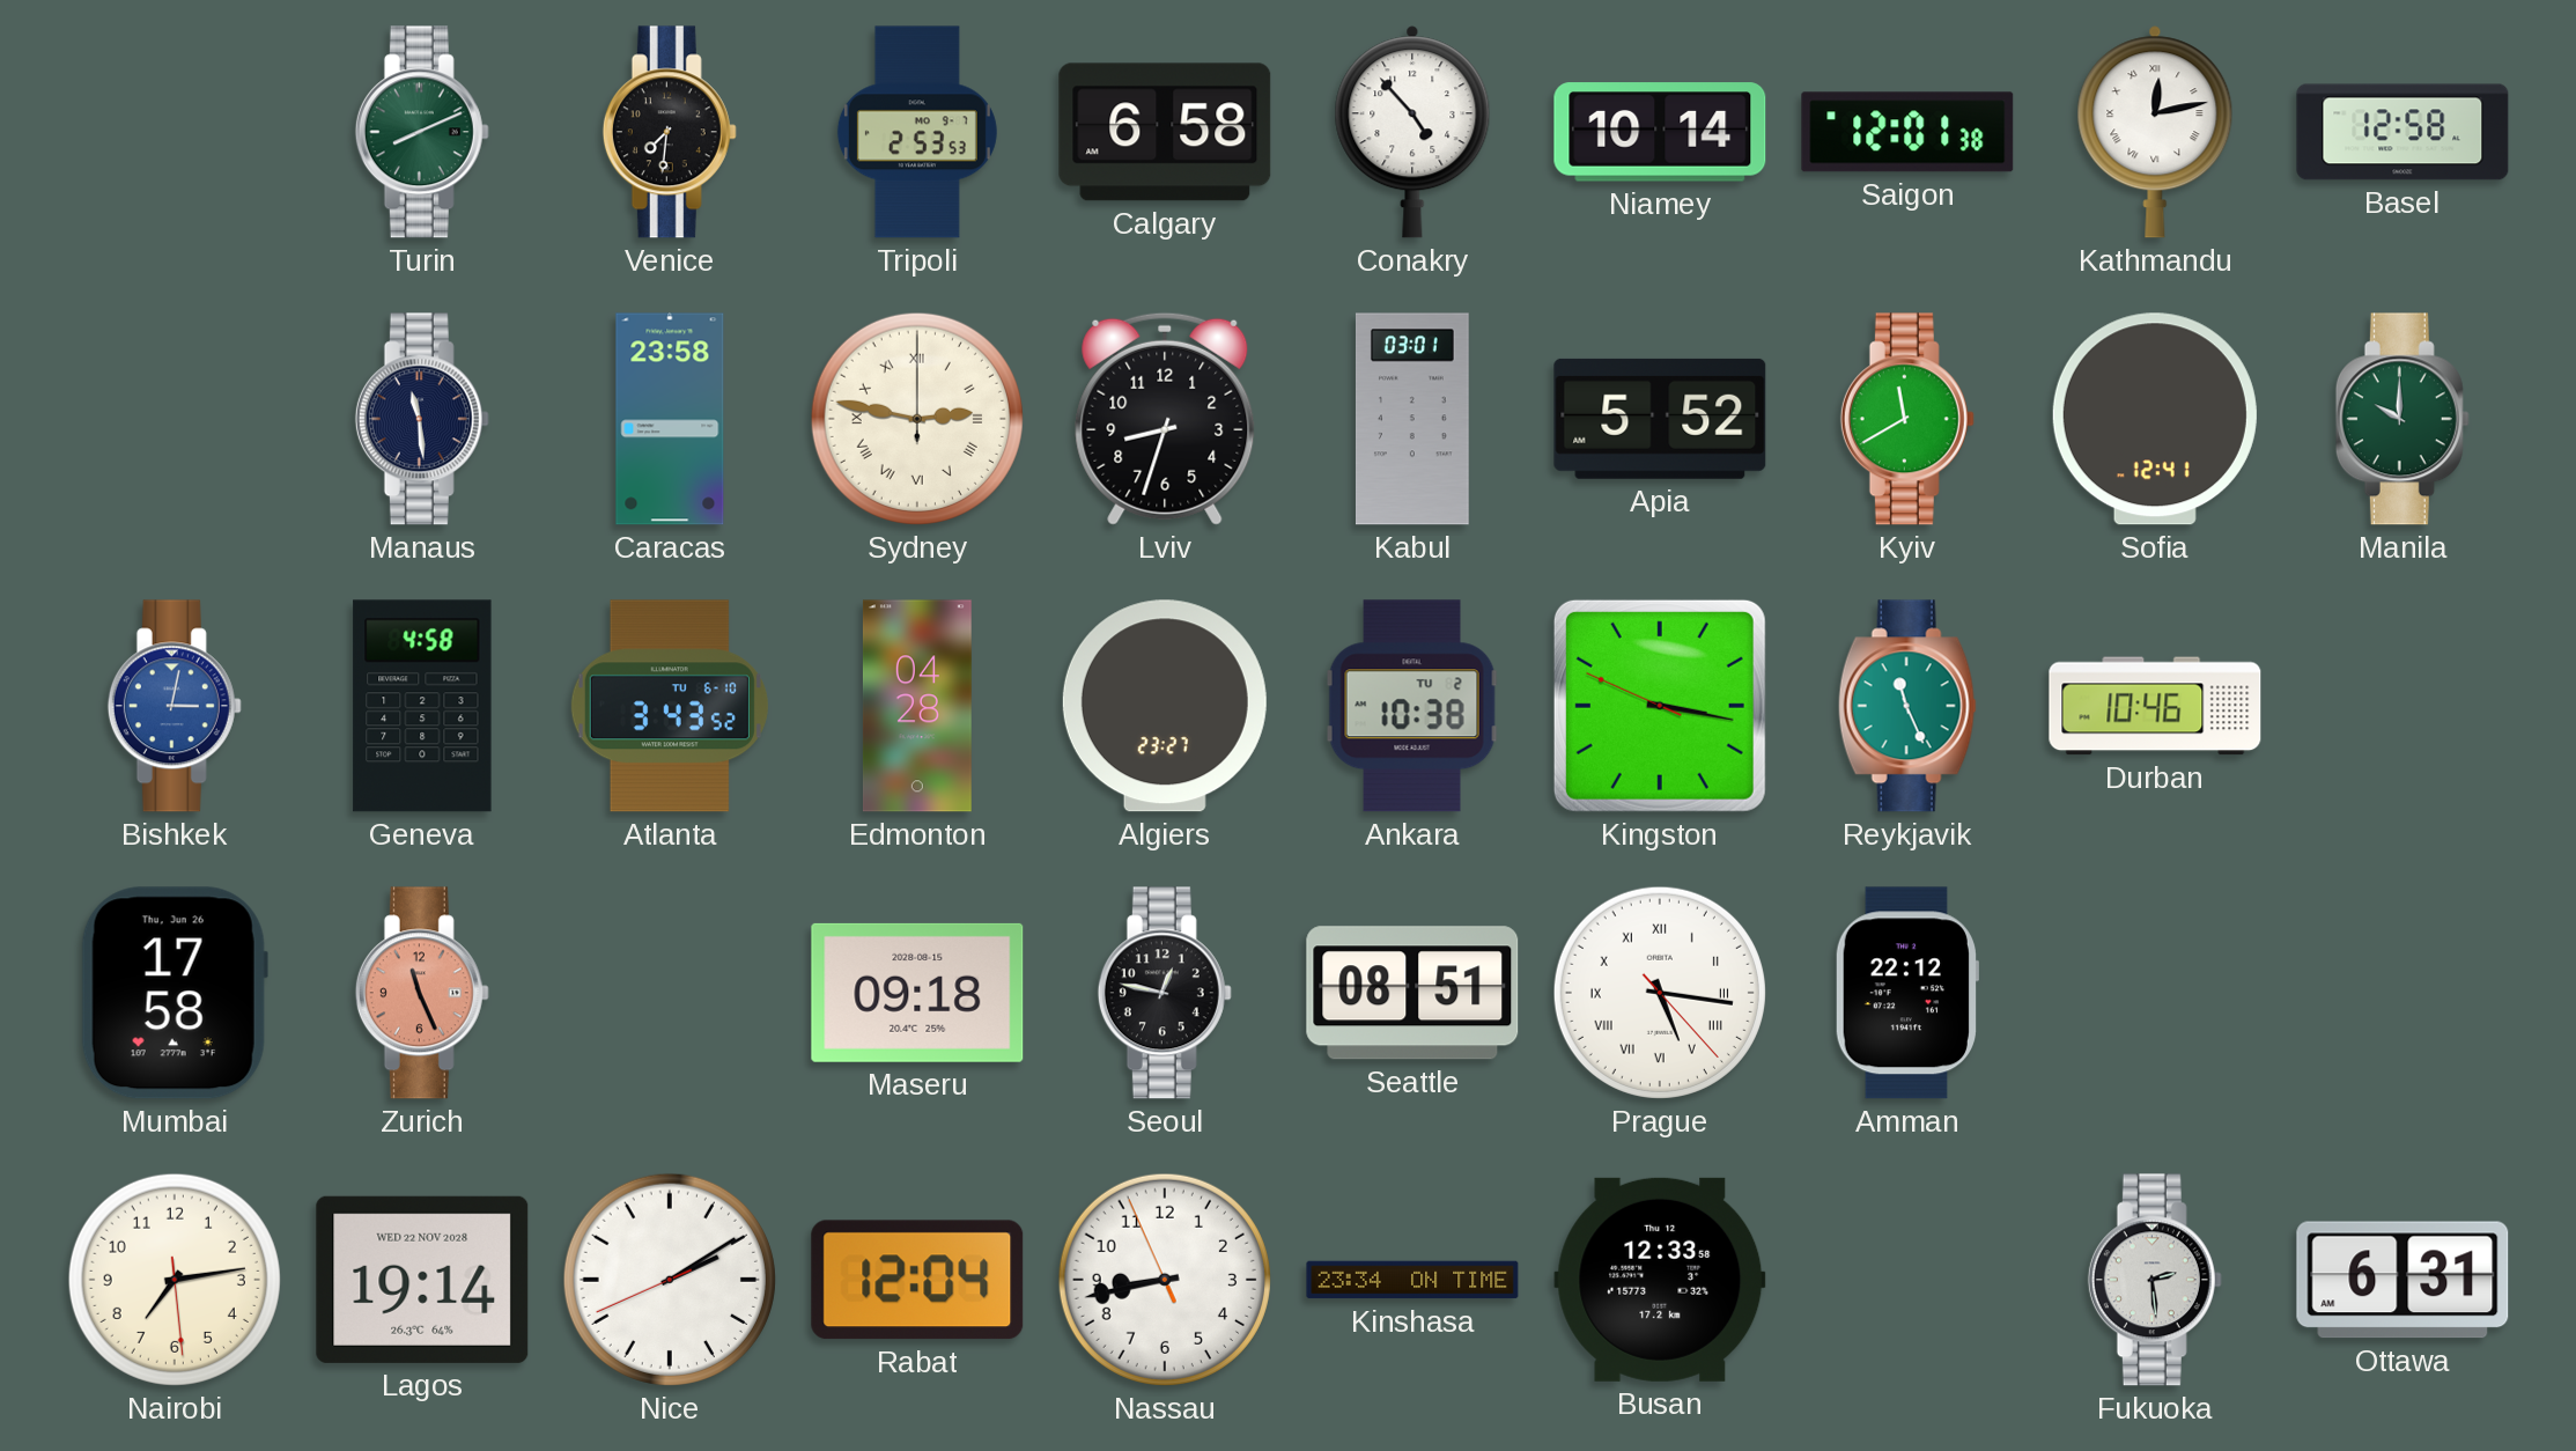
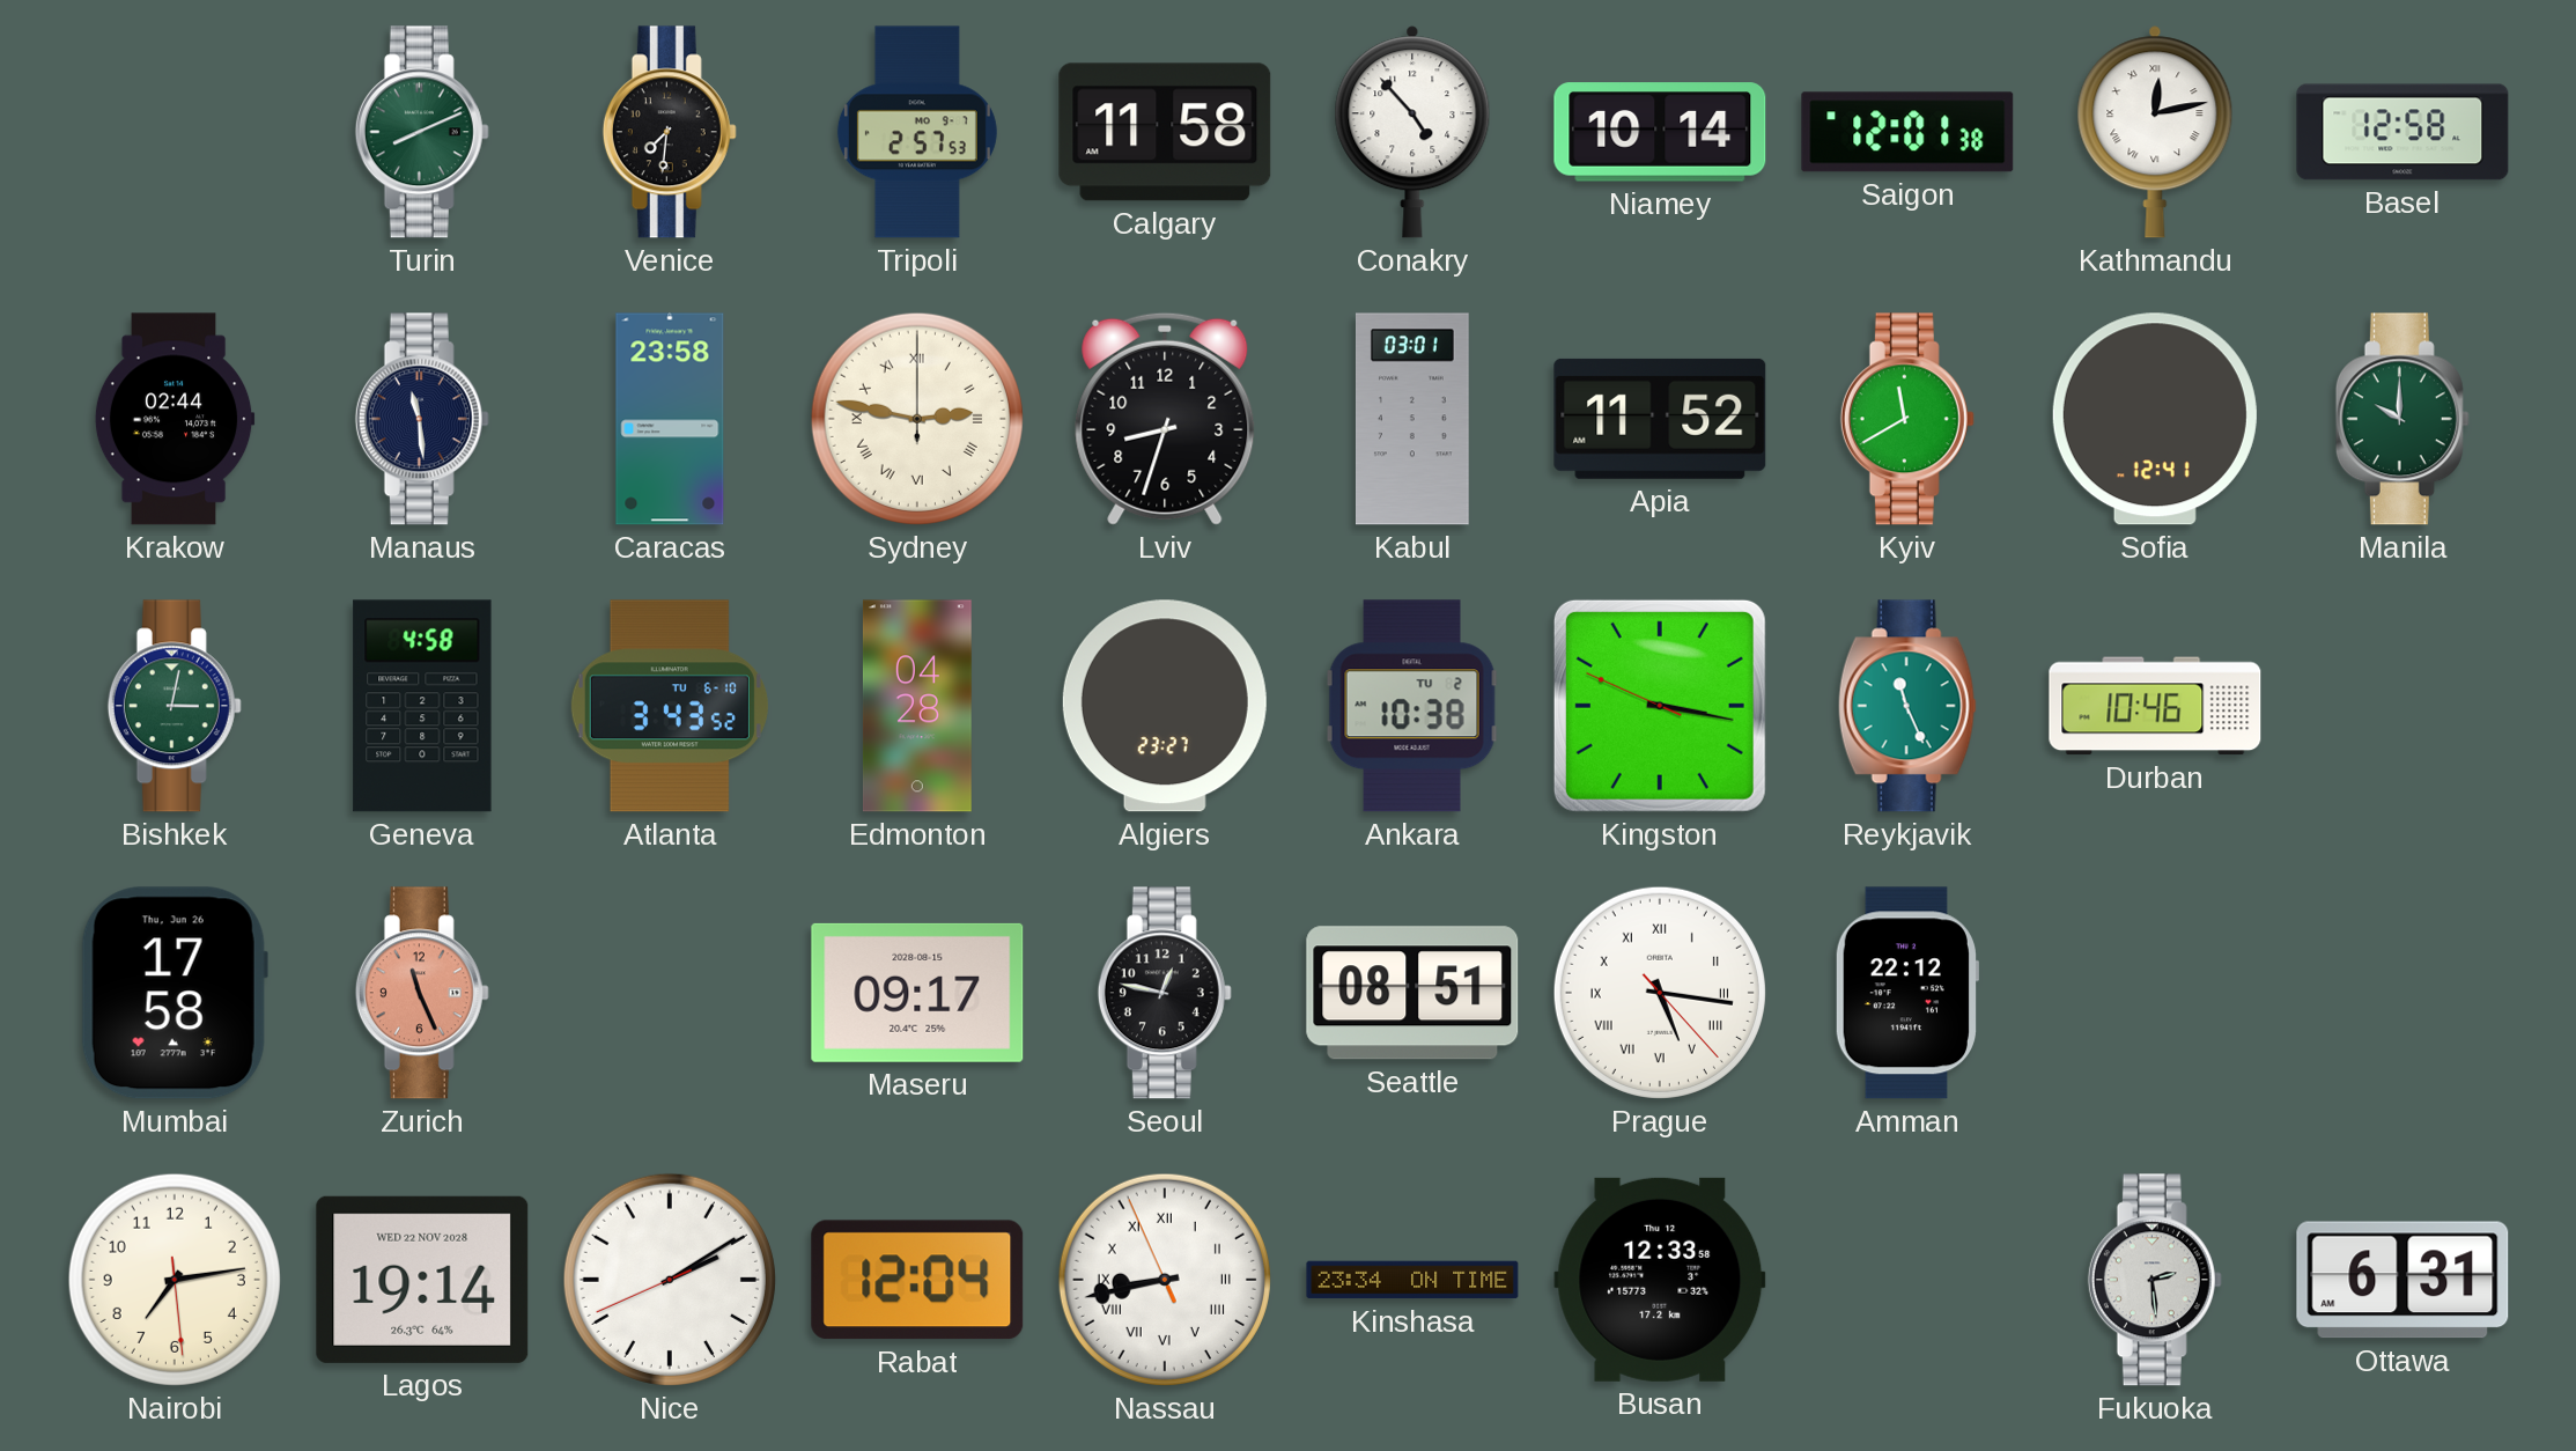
Tripoli: 2:53 -> 2:57
Calgary: 6:58 -> 11:58
Krakow: none -> 02:44
Apia: 5:52 -> 11:52
Bishkek dial: blue -> green
Maseru: 09:18 -> 09:17
Nassau numerals: Arabic -> Roman
